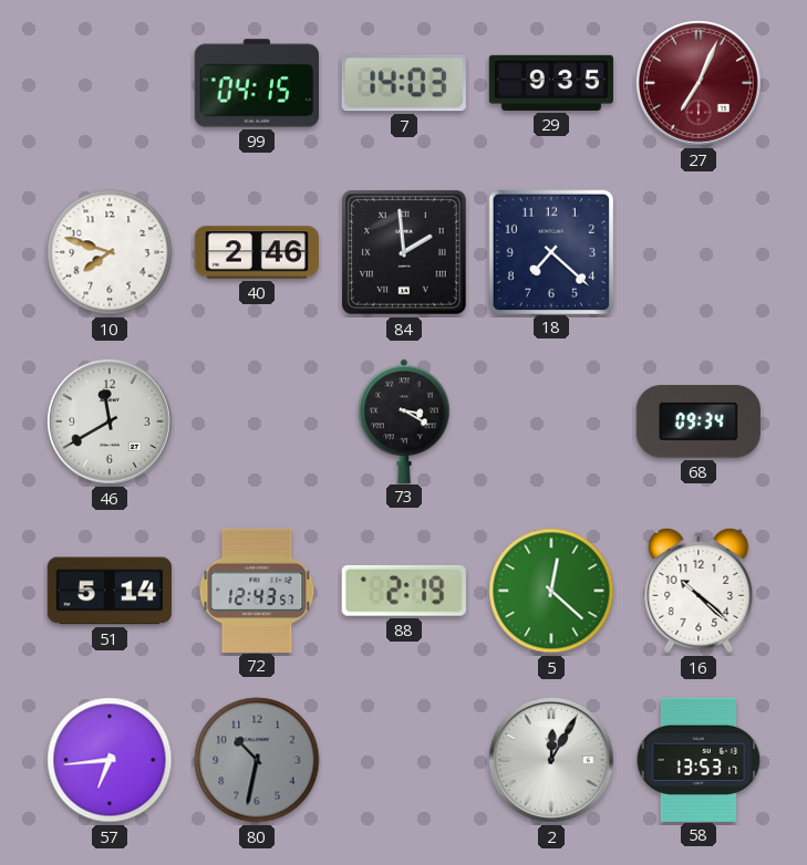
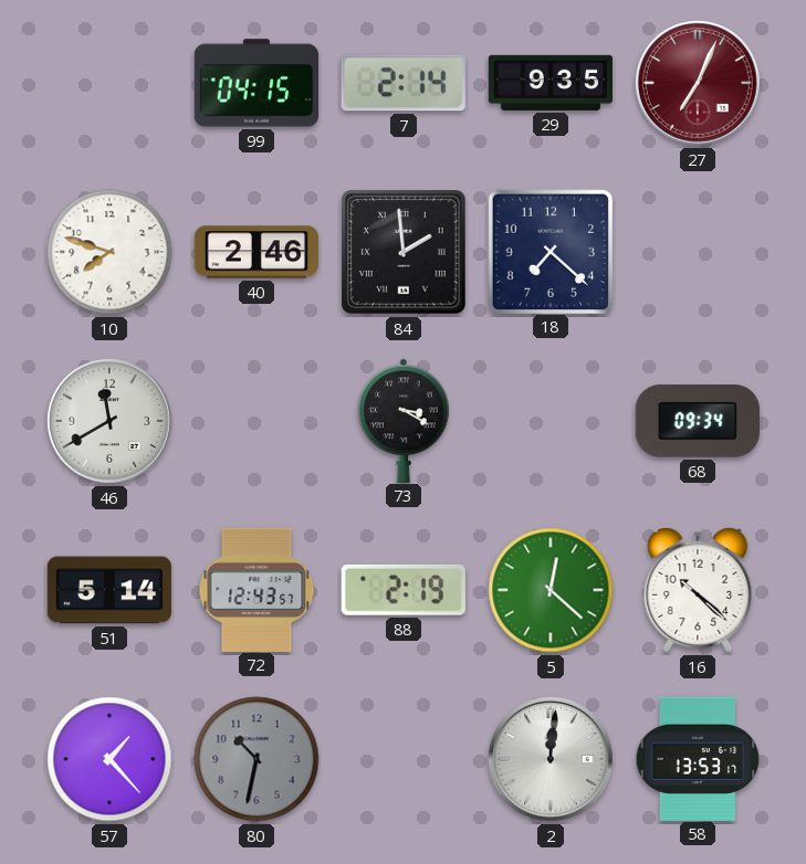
7: 14:03 -> 2:14
57: 6:44 -> 1:23
2: 12:05 -> 12:01
